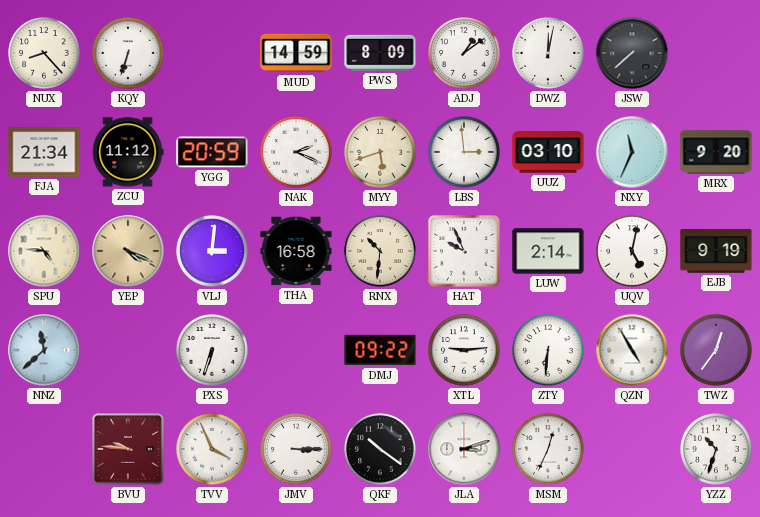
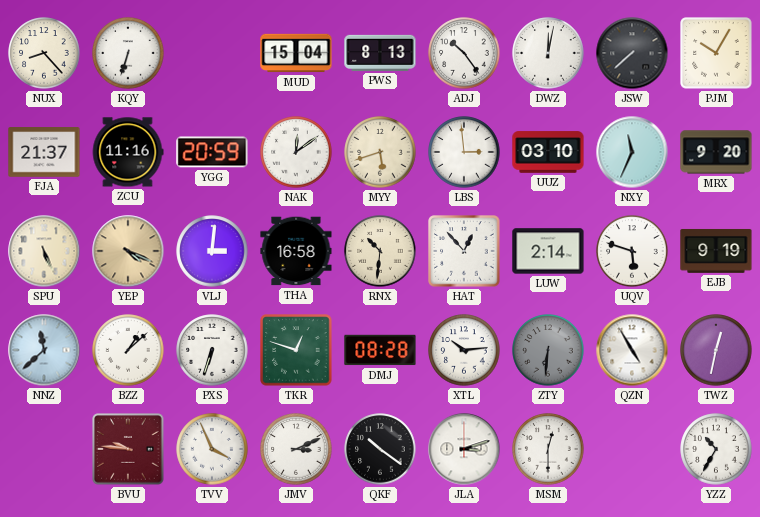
MUD: 14:59 -> 15:04
PWS: 8:09 -> 8:13
ADJ: 1:09 -> 10:24
PJM: none -> 10:05
FJA: 21:34 -> 21:37
ZCU: 11:12 -> 11:16
NAK: 2:19 -> 12:09
SPU: 4:46 -> 5:26
HAT: 9:56 -> 12:53
UQV: 5:02 -> 5:48
BZZ: none -> 1:08
TKR: none -> 12:48
DMJ: 09:22 -> 08:28
XTL: 9:14 -> 10:14
ZTY dial: white -> grey
TWZ: 12:36 -> 12:32
JMV: 3:15 -> 3:11
MSM: 12:34 -> 12:30
YZZ: 10:33 -> 10:35
